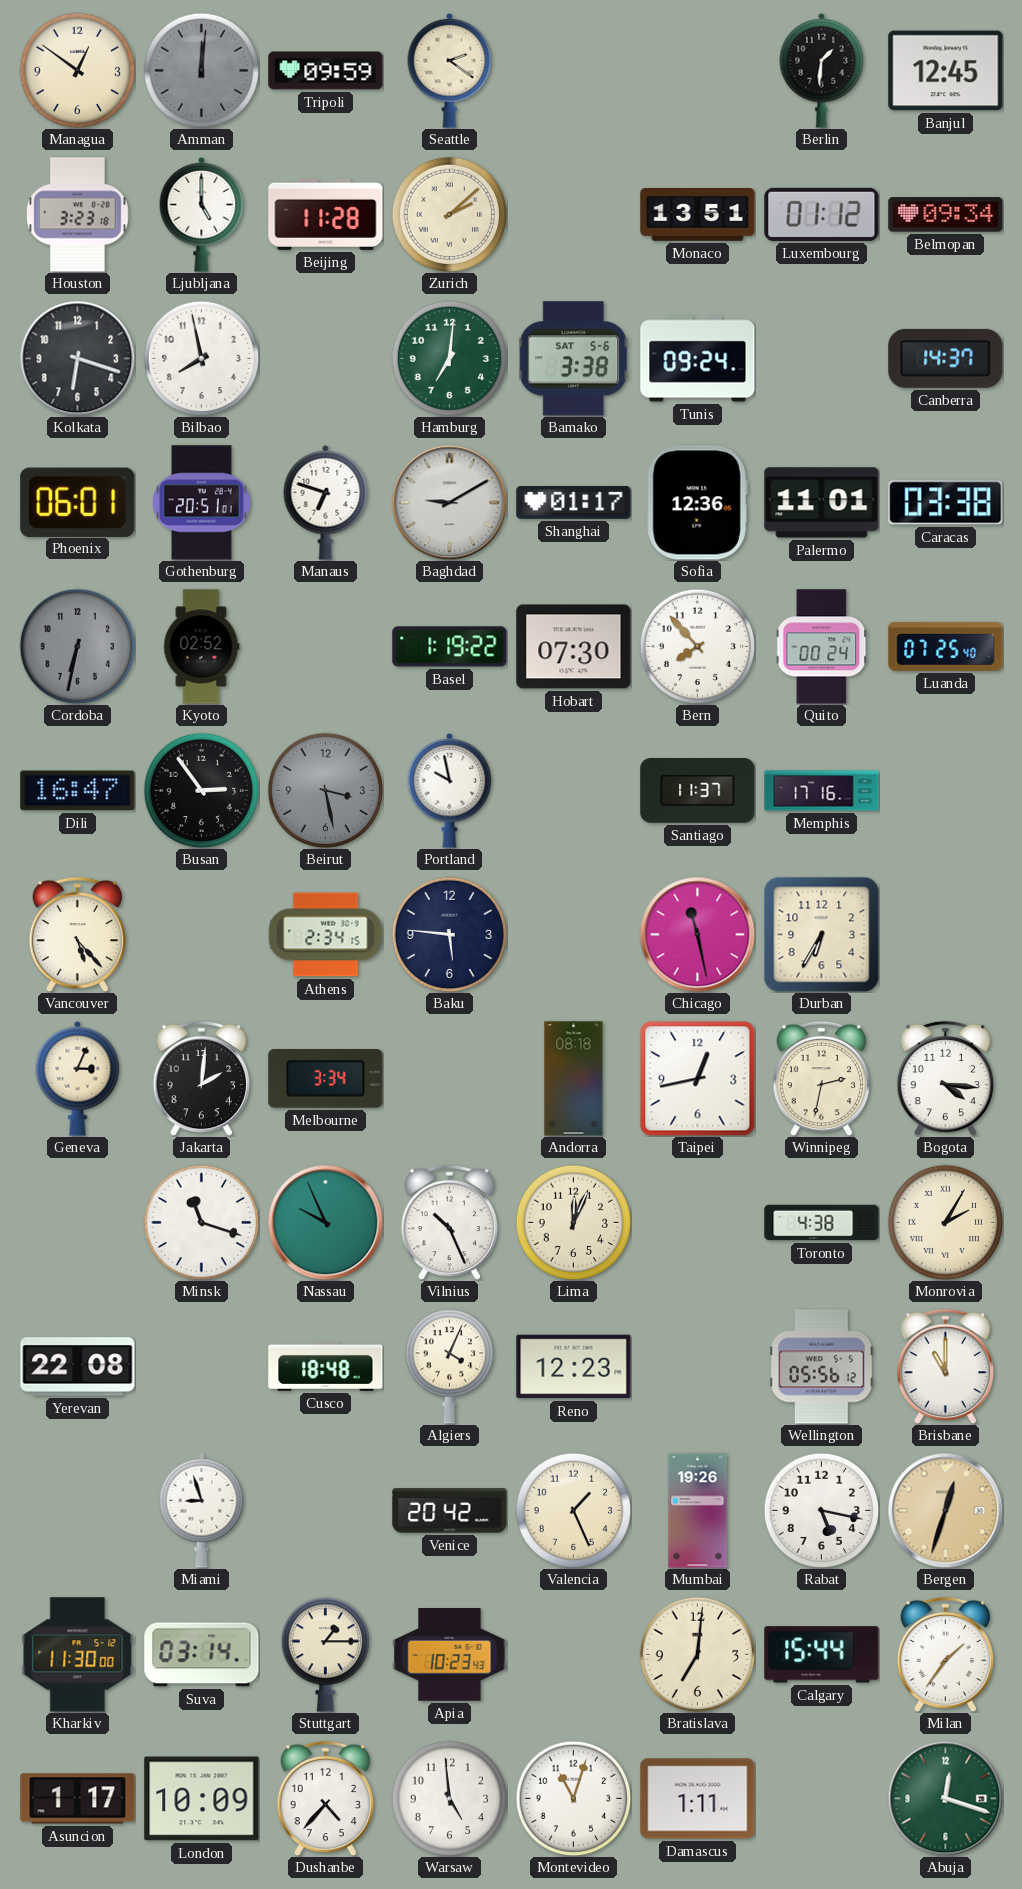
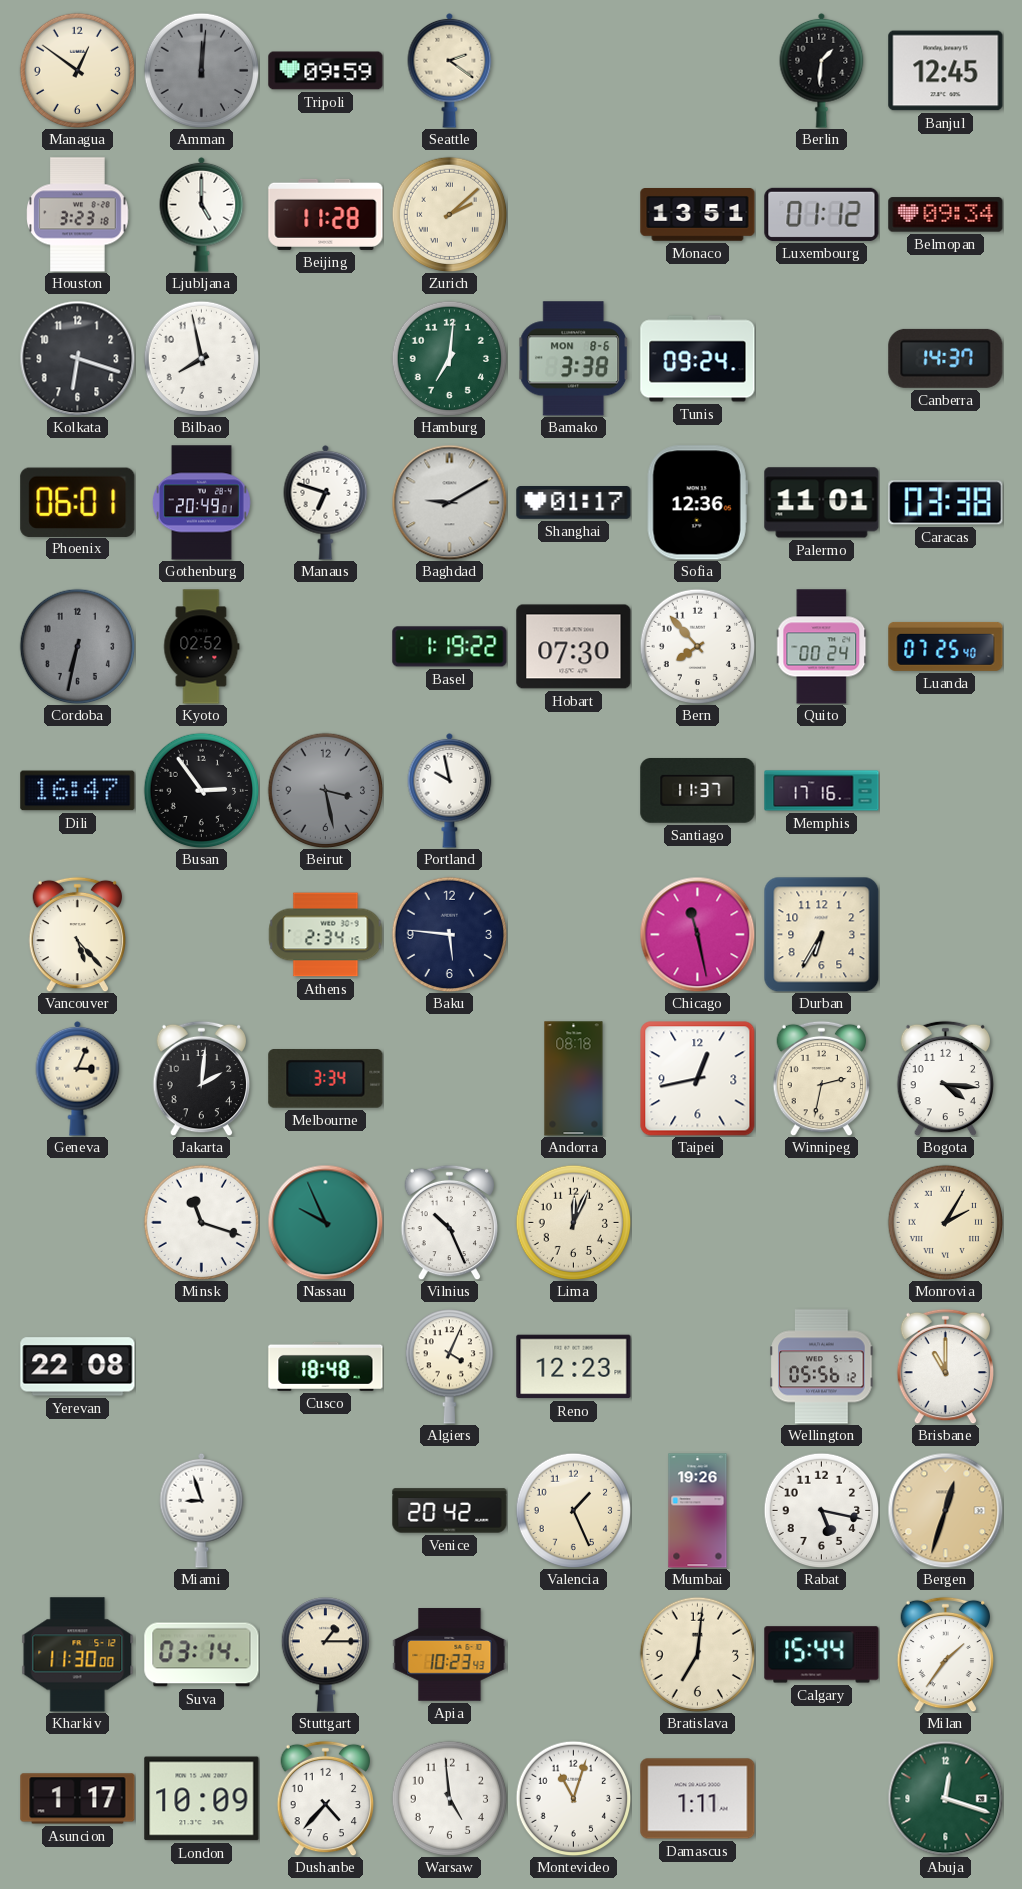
Bamako date: SAT 5-6 -> MON 8-6
Gothenburg: 20:51 -> 20:49
Toronto: 4:38 -> none
